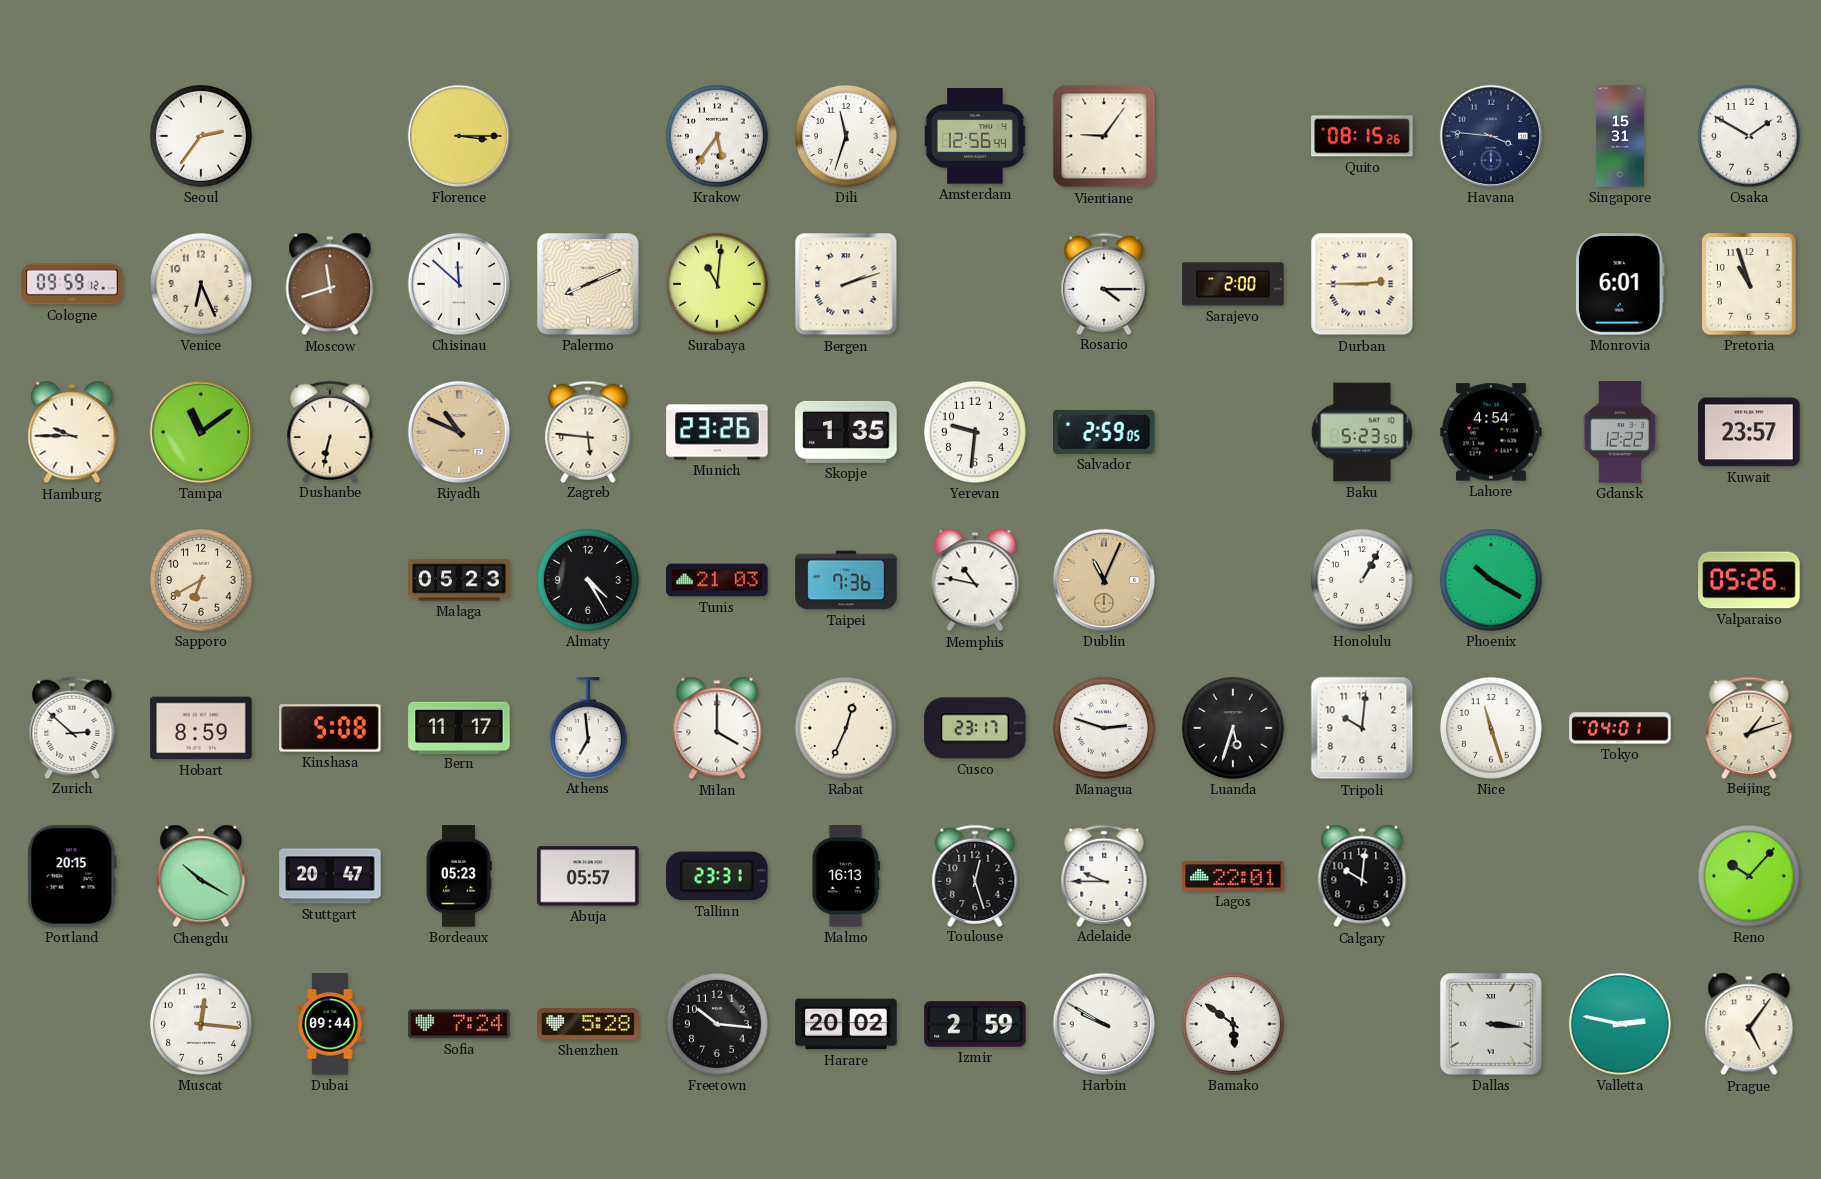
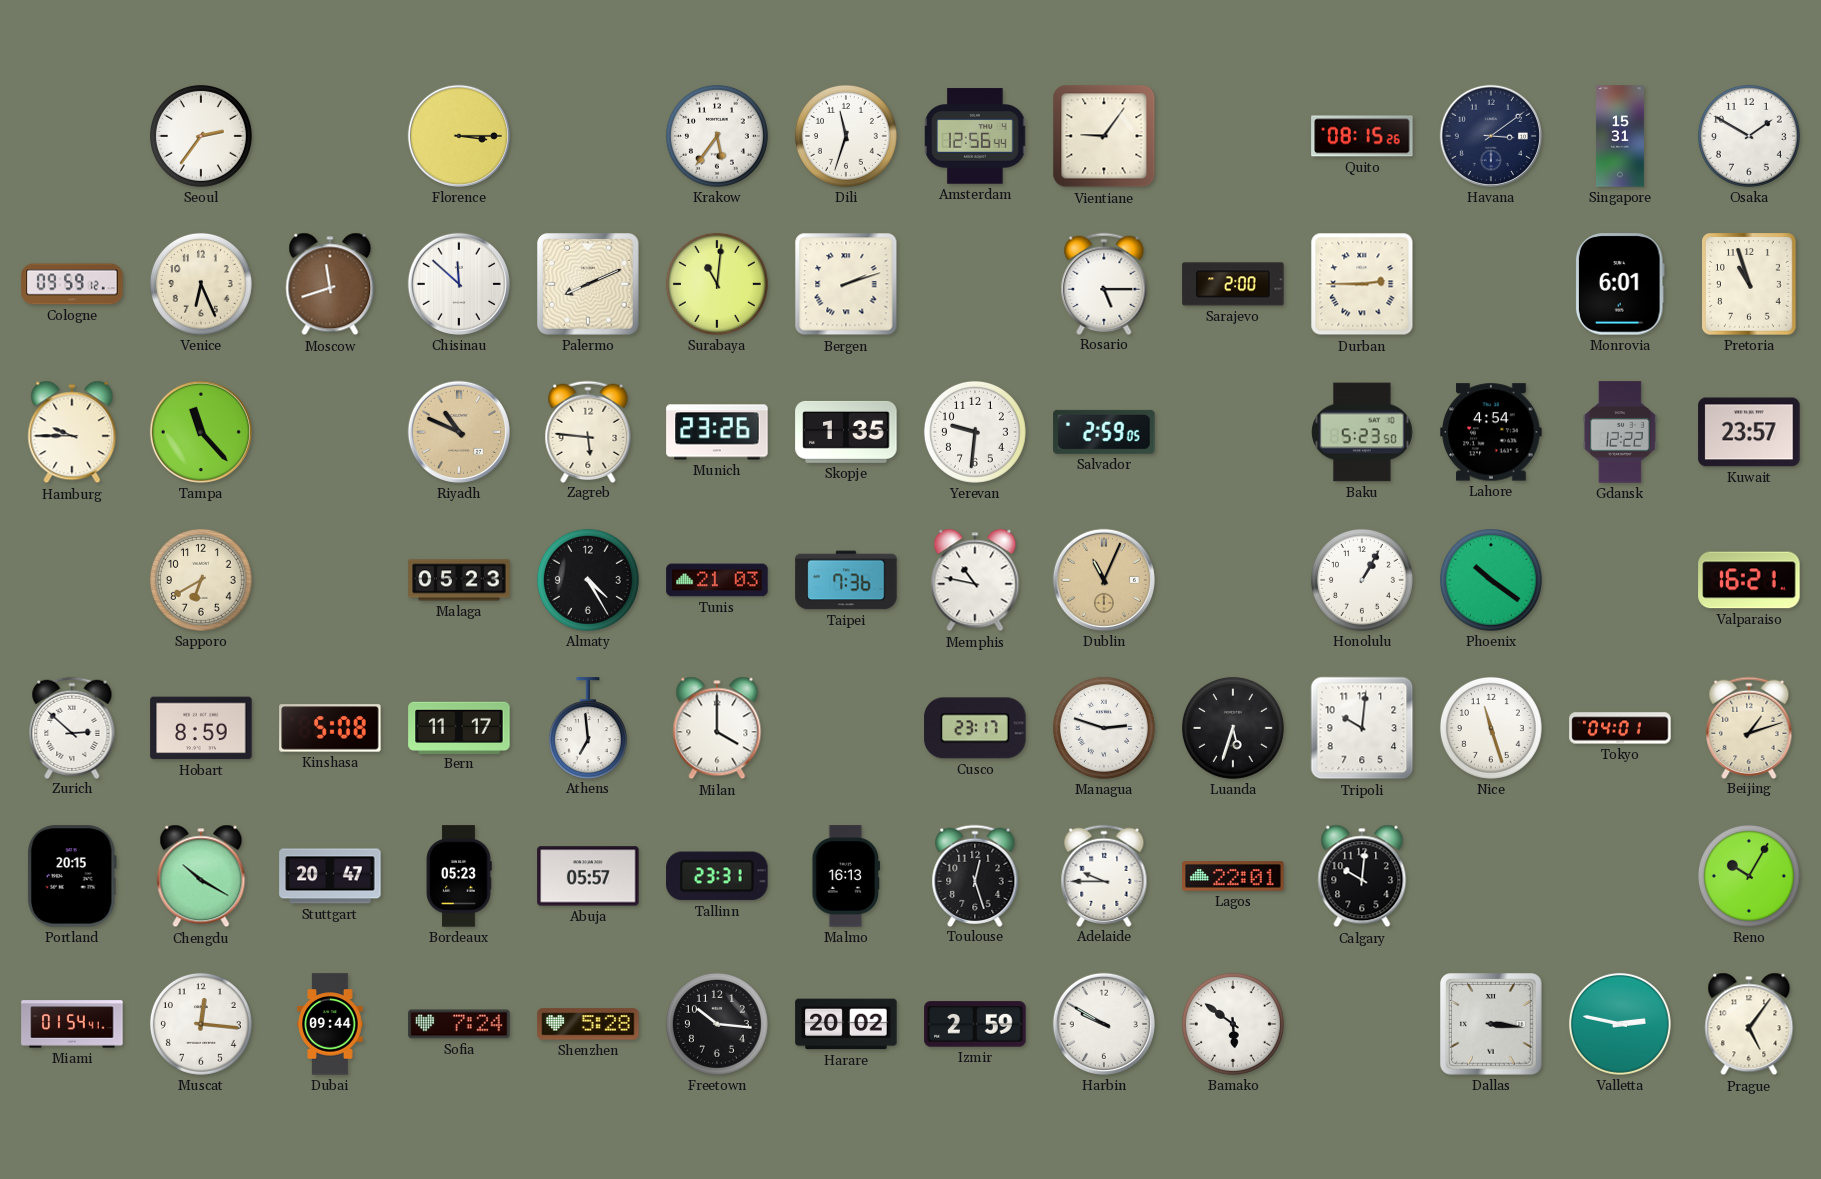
Havana: 3:46 -> 3:09
Rosario: 4:15 -> 5:15
Tampa: 11:09 -> 11:23
Dushanbe: 6:32 -> none
Phoenix: 10:20 -> 10:21
Valparaiso: 05:26 -> 16:21
Rabat: 12:34 -> none
Reno: 10:07 -> 10:05
Miami: none -> 01:54
